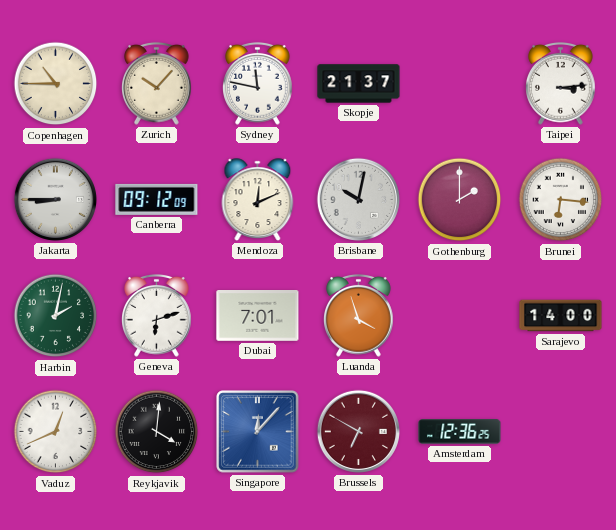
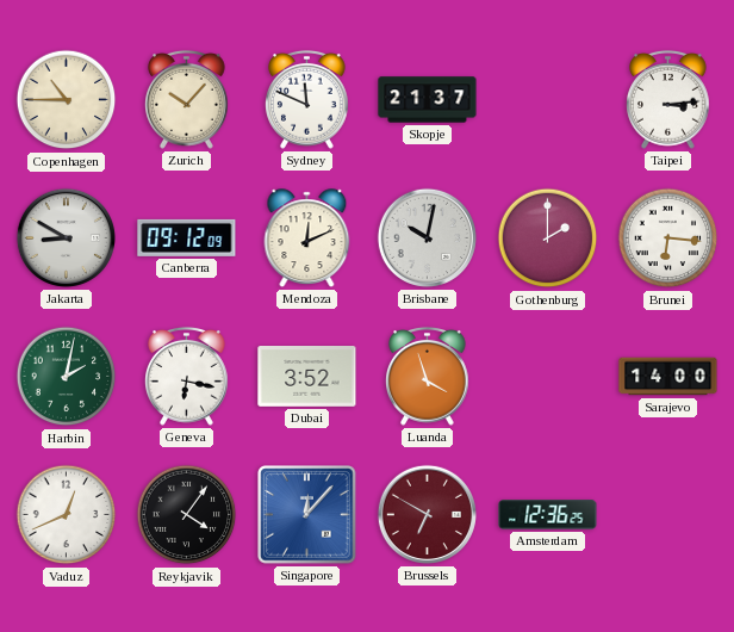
Sydney: 11:47 -> 11:49
Jakarta: 8:45 -> 8:50
Geneva: 6:12 -> 6:17
Dubai: 7:01 -> 3:52
Reykjavik: 4:01 -> 4:06
